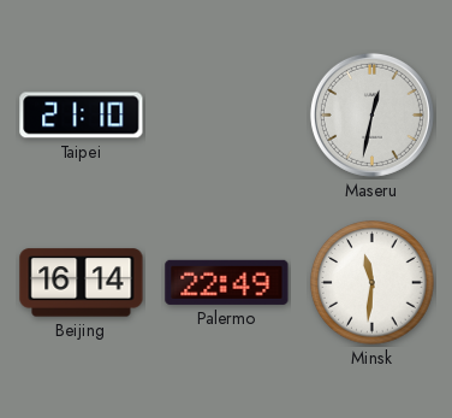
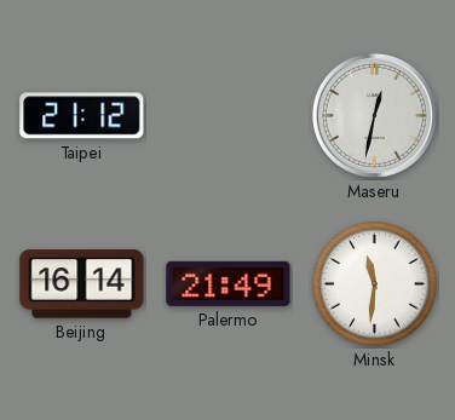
Taipei: 21:10 -> 21:12
Palermo: 22:49 -> 21:49
